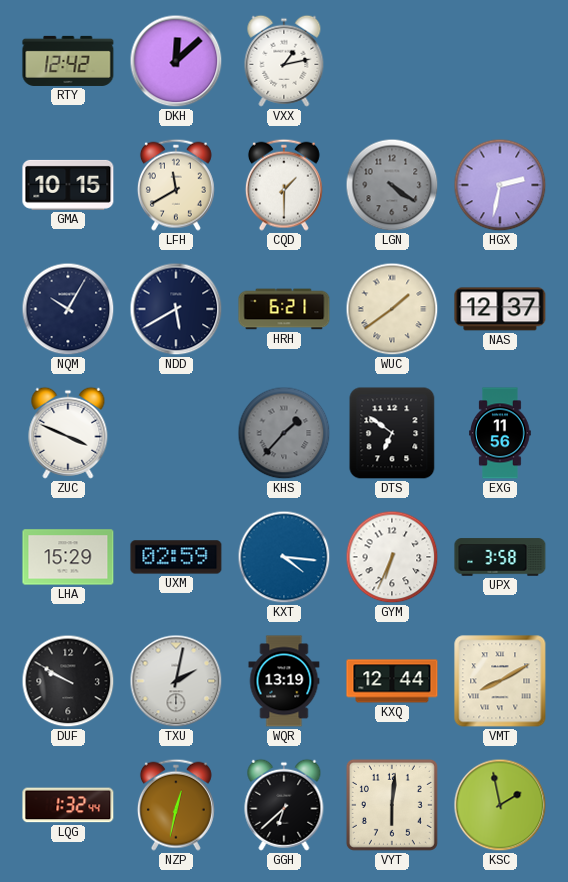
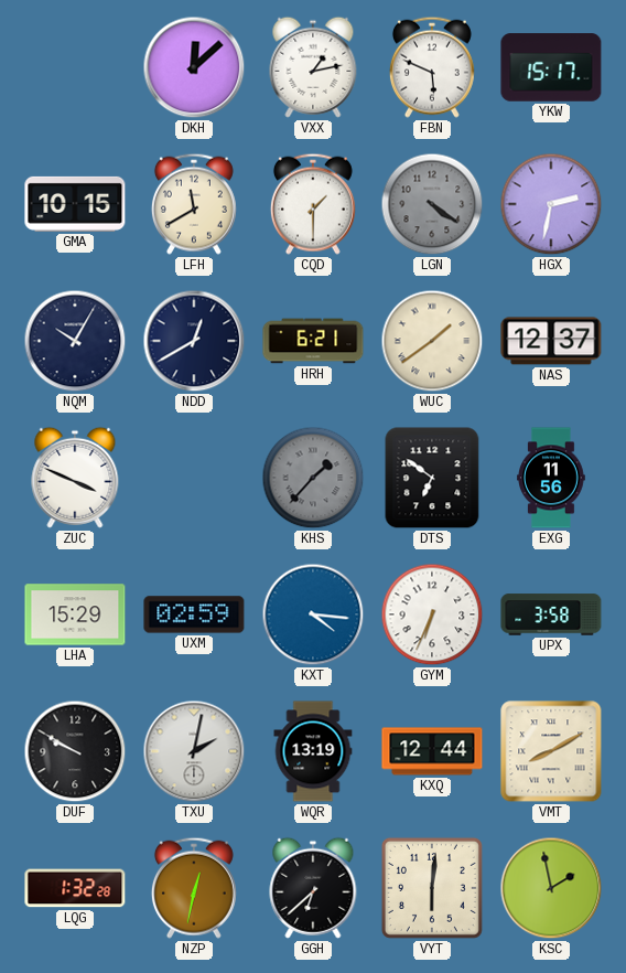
RTY: 12:42 -> none
FBN: none -> 5:49
YKW: none -> 15:17
NDD: 5:40 -> 12:40
LQG: 1:32:44 -> 1:32:28
